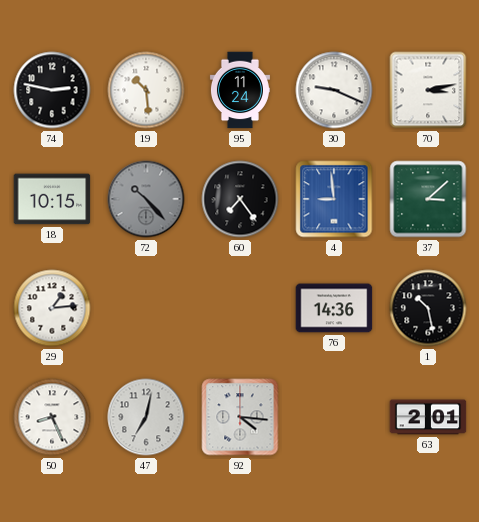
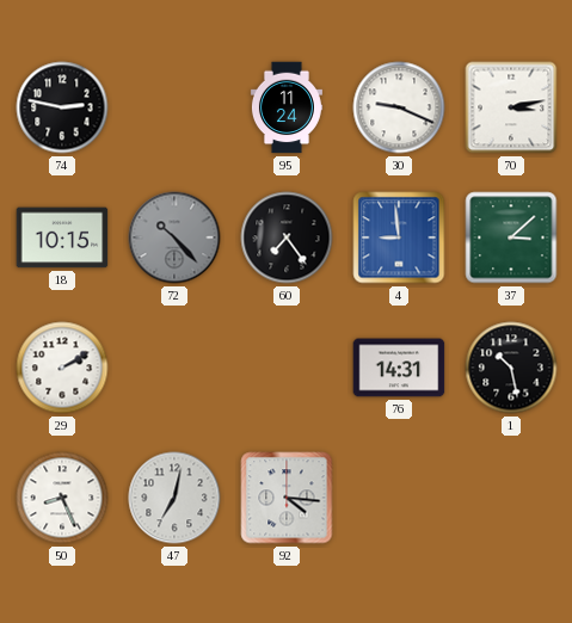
19: 10:29 -> none
29: 1:14 -> 2:10
76: 14:36 -> 14:31
63: 2:01 -> none
